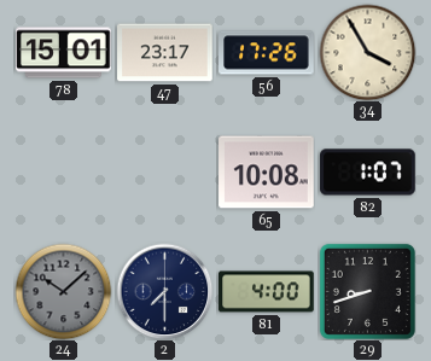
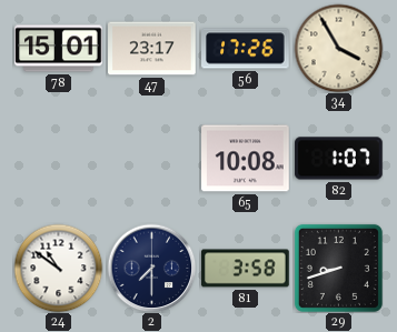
24: 10:08 -> 10:51
24 dial: grey -> white
81: 4:00 -> 3:58
